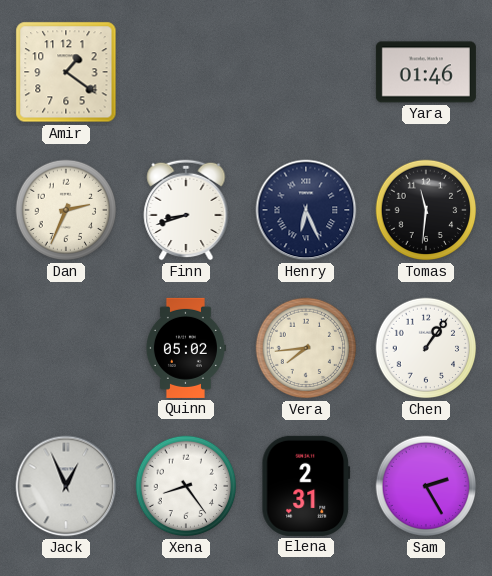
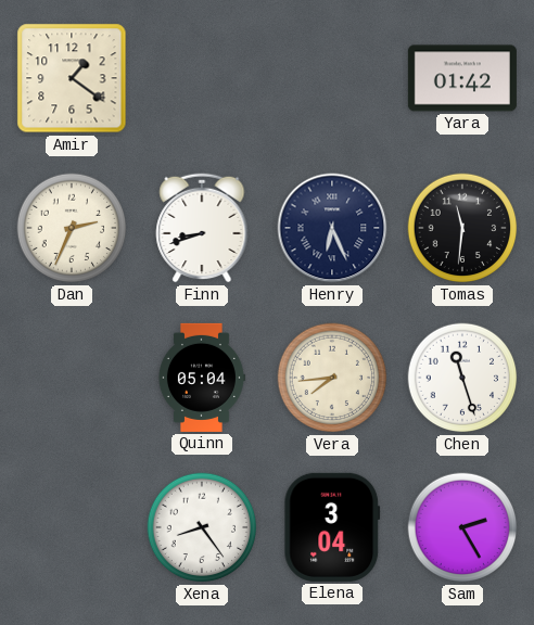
Yara: 01:46 -> 01:42
Quinn: 05:02 -> 05:04
Chen: 1:06 -> 11:27
Jack: 12:56 -> none
Elena: 2:31 -> 3:04
